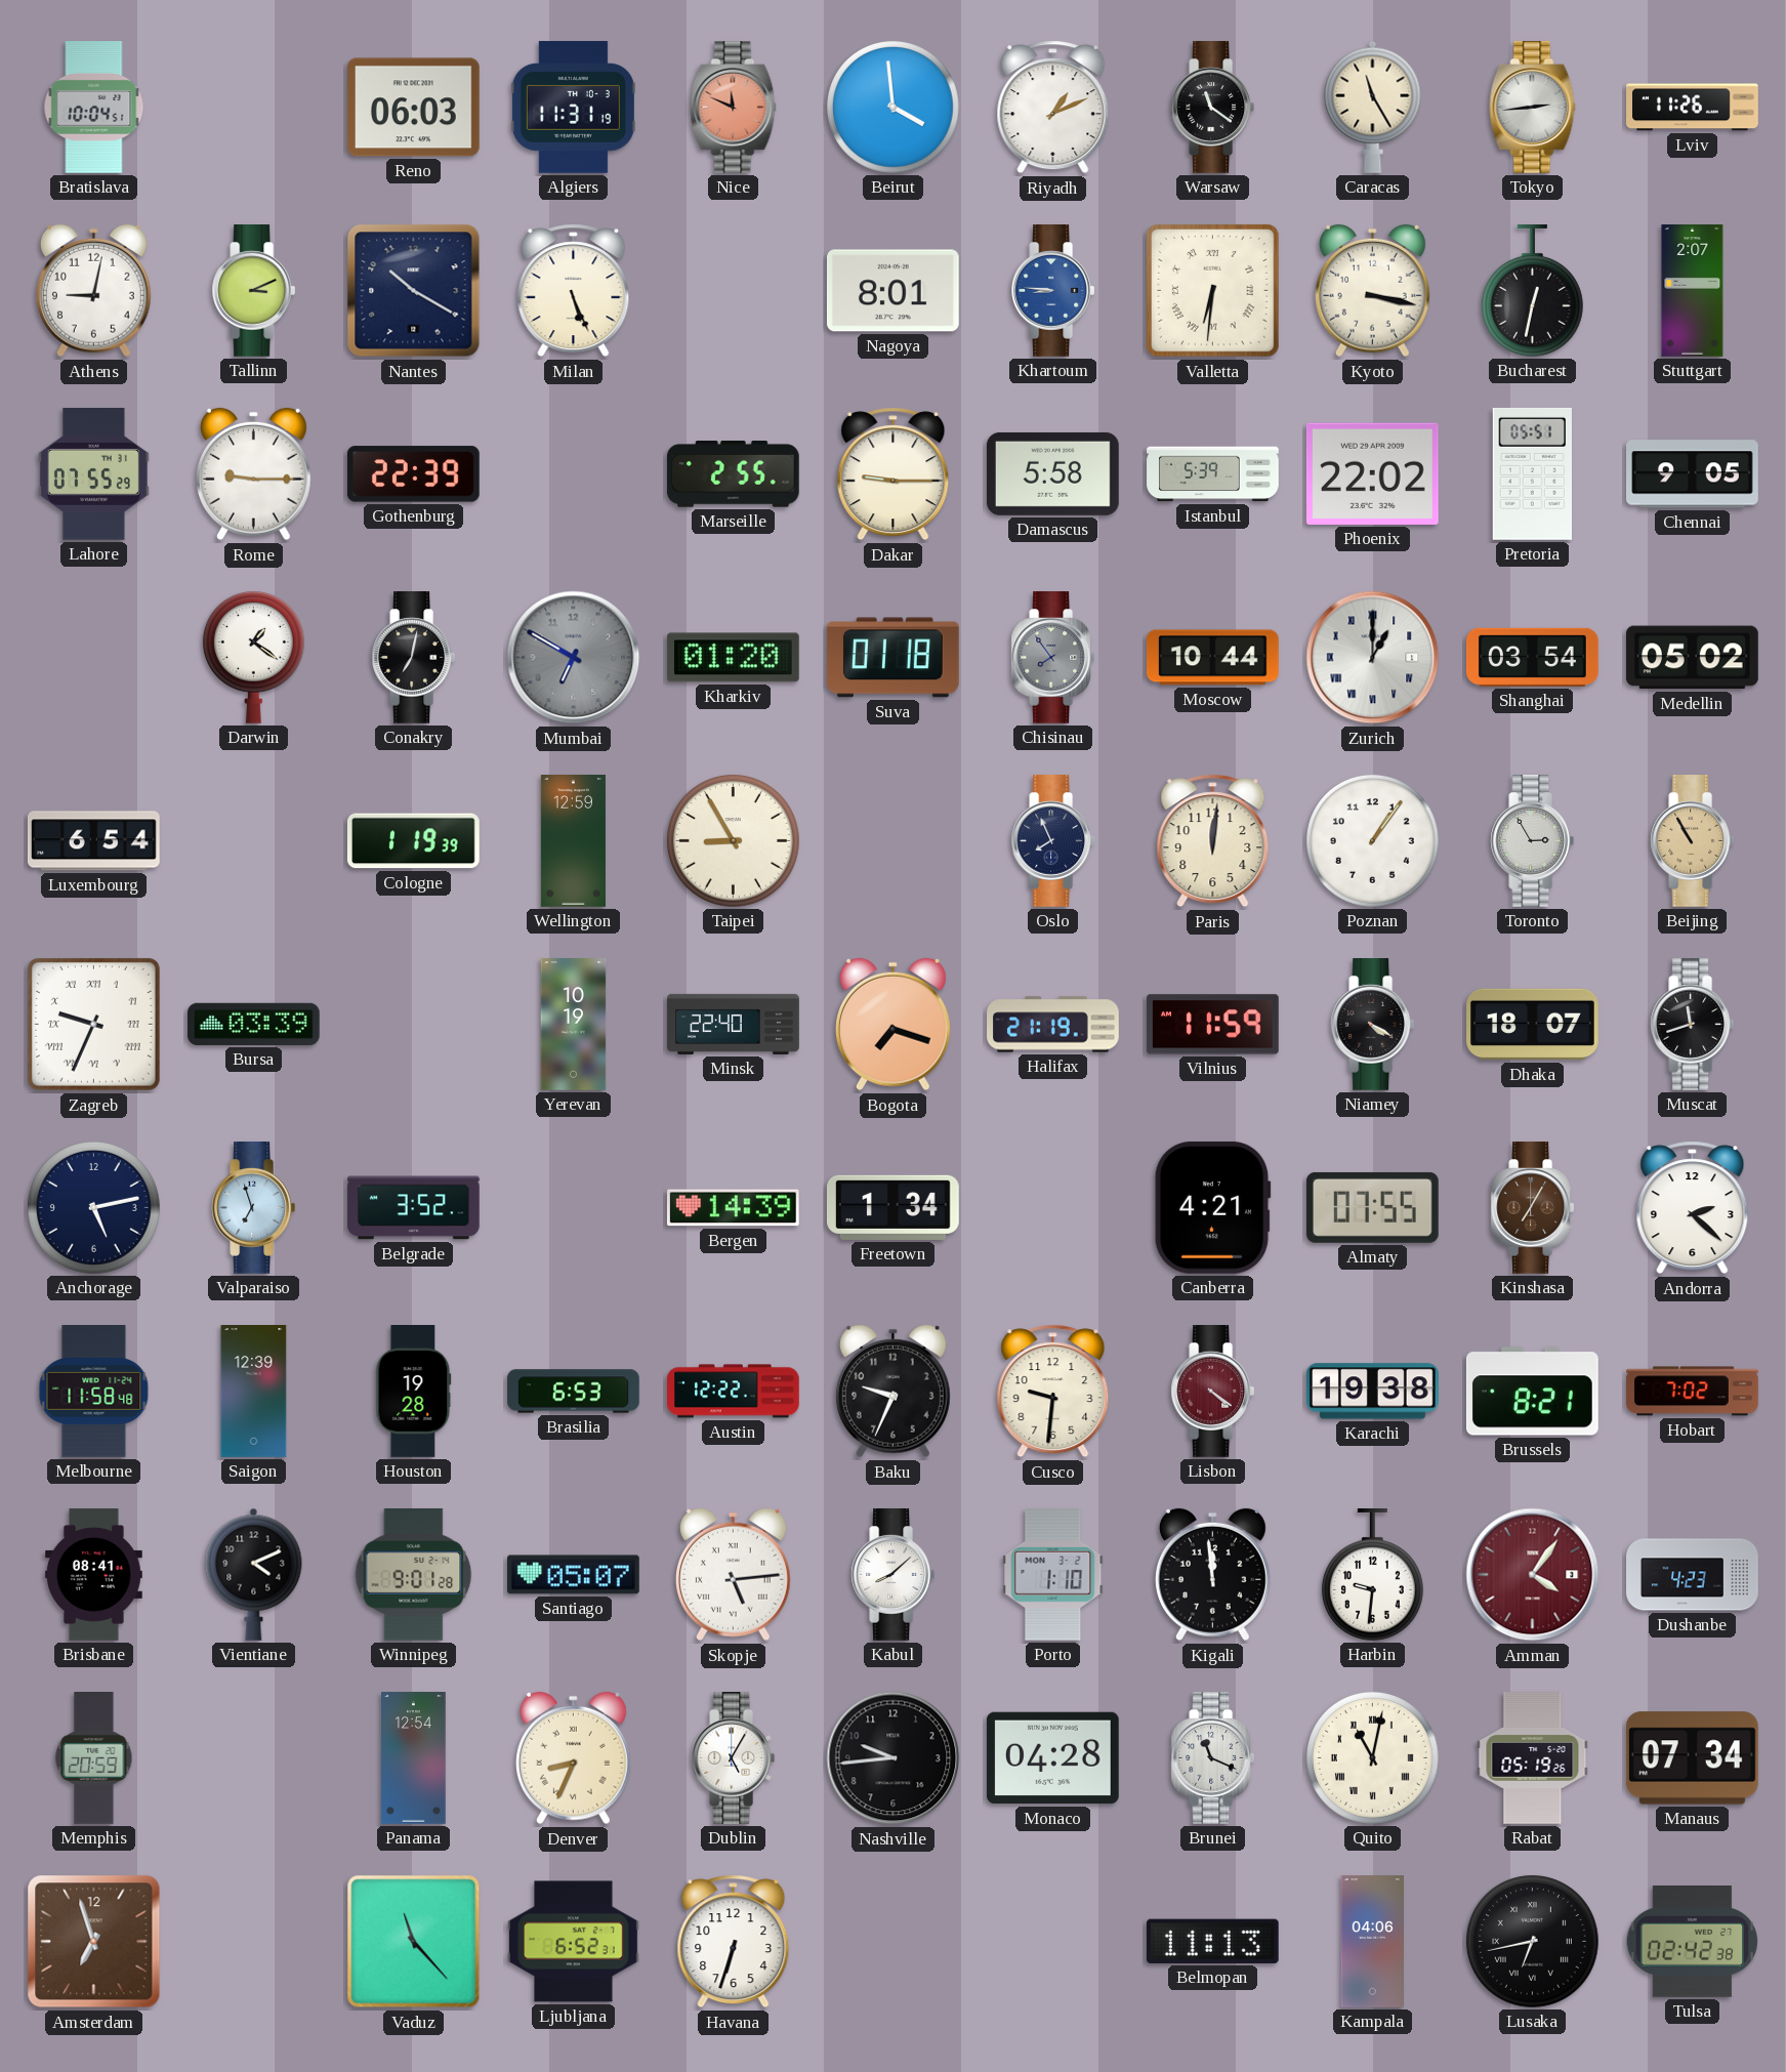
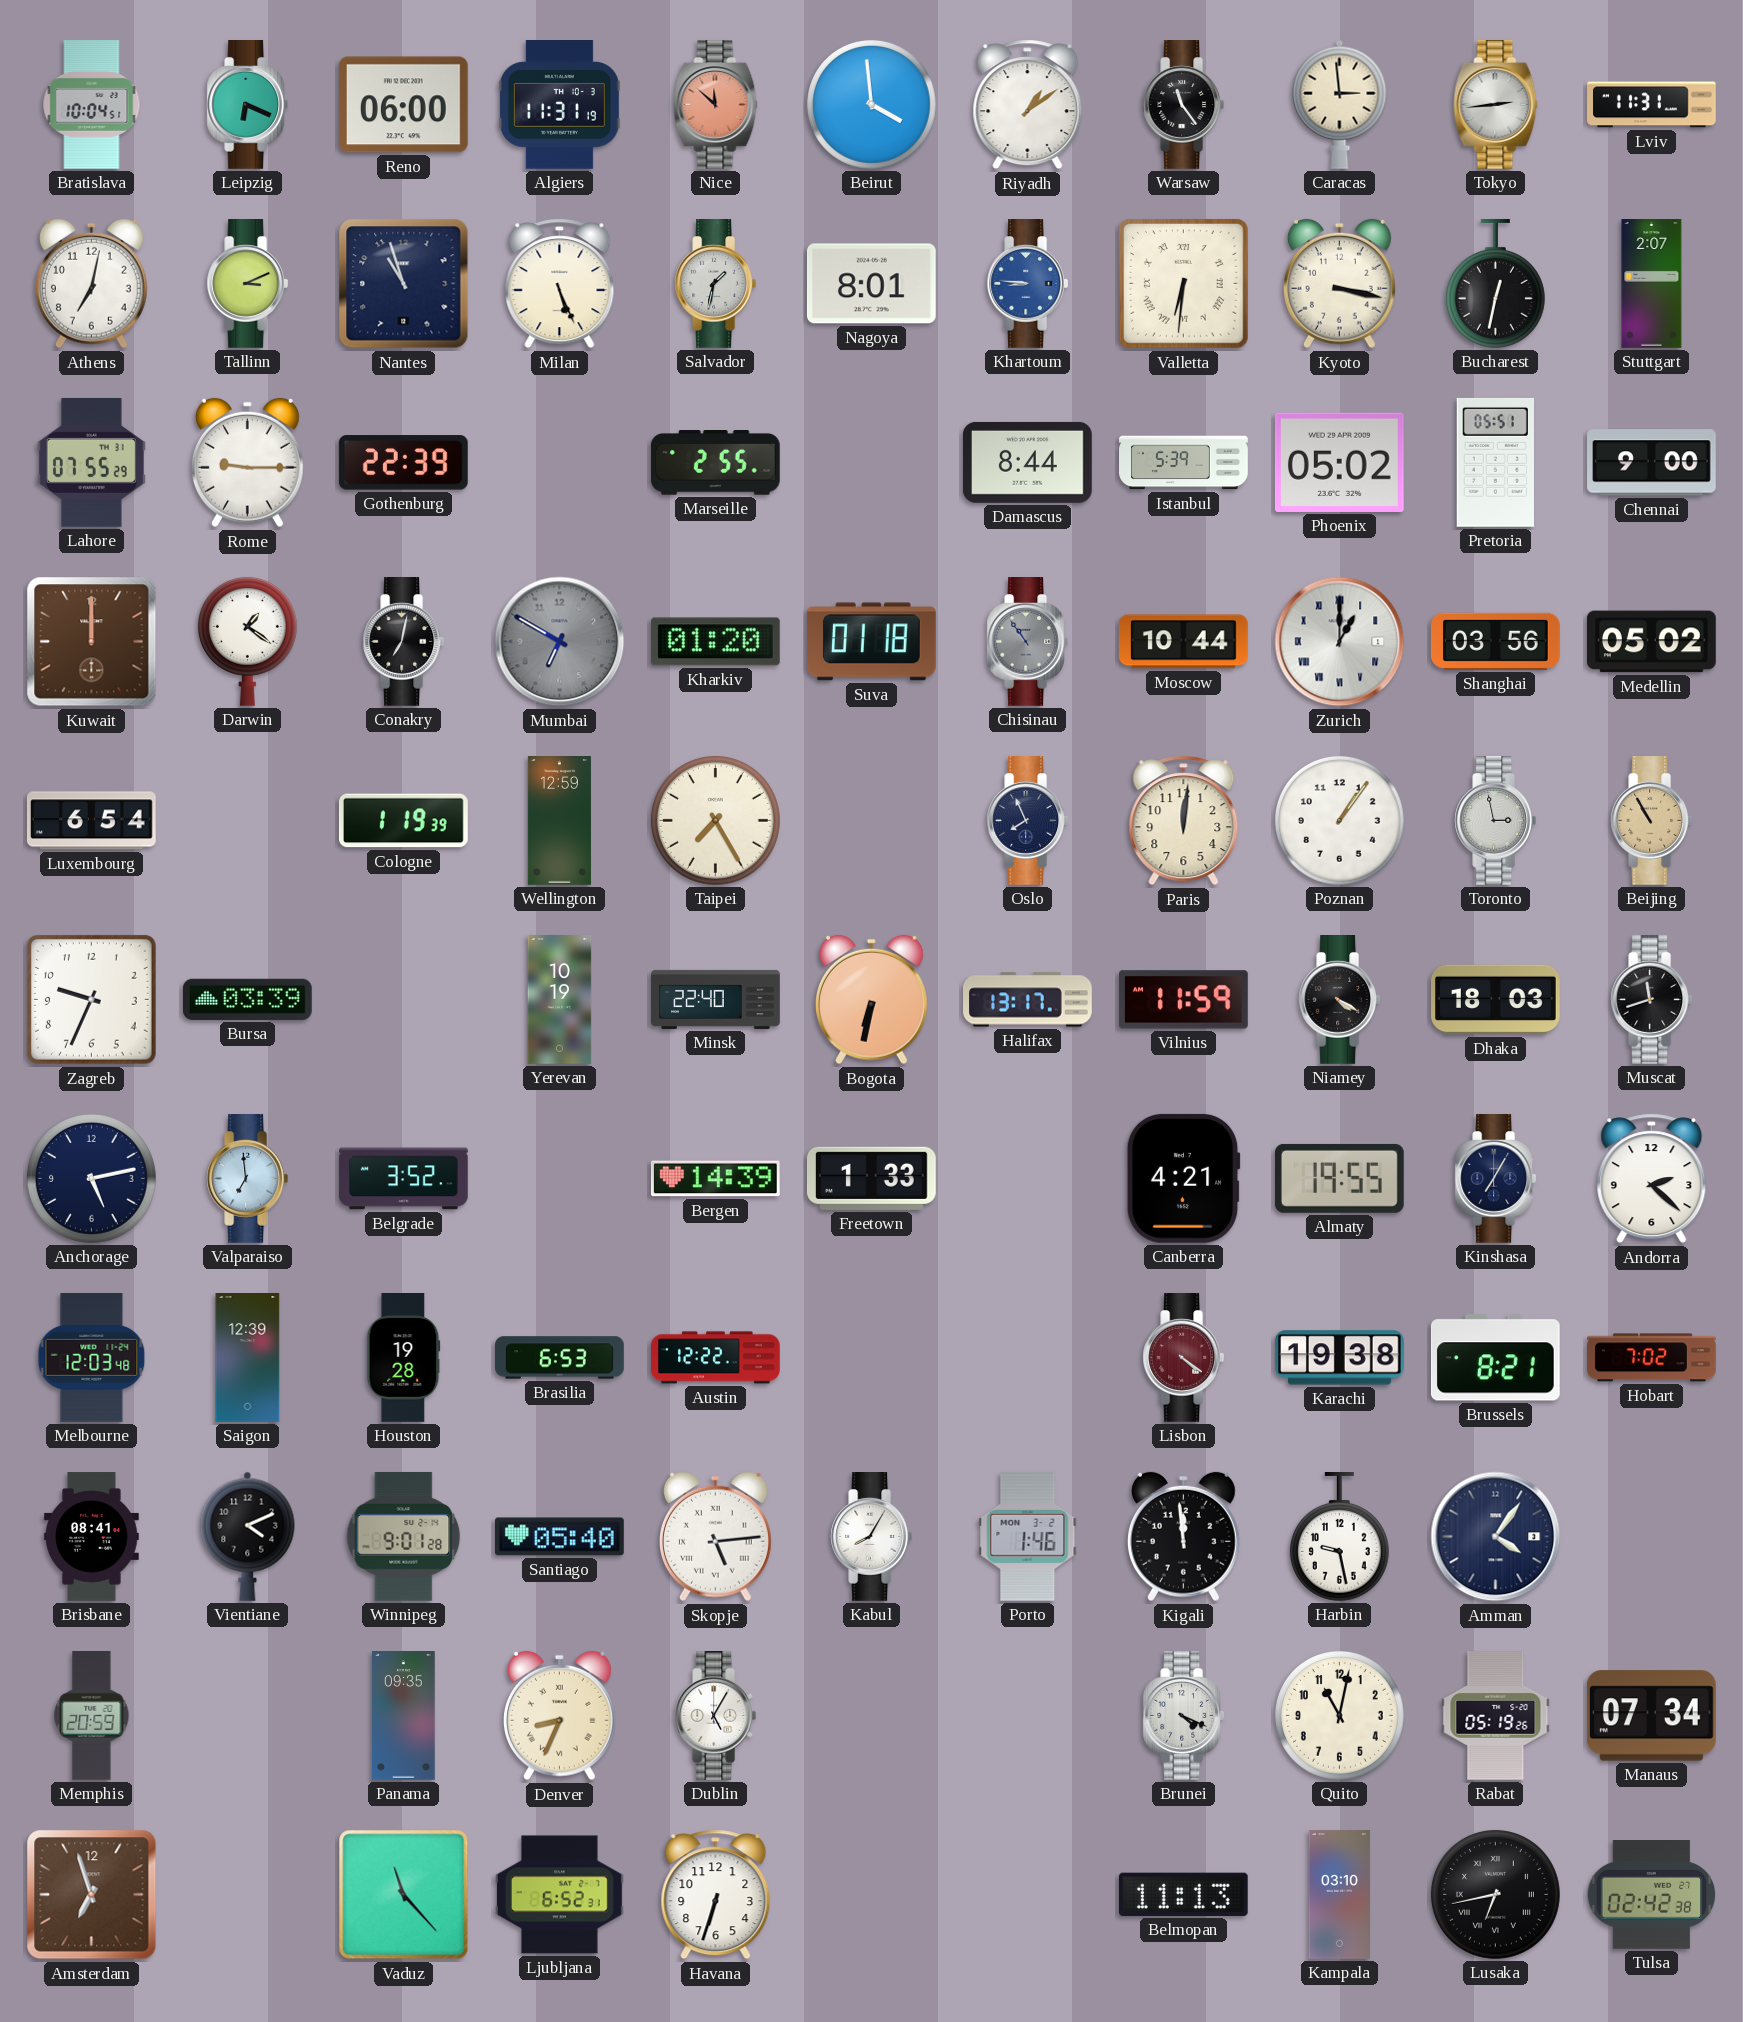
Leipzig: none -> 6:19
Reno: 06:03 -> 06:00
Nice: 11:49 -> 11:52
Riyadh: 1:11 -> 1:09
Warsaw: 11:21 -> 11:24
Caracas: 11:25 -> 2:59
Lviv: 11:26 -> 11:31
Athens: 9:02 -> 7:02
Nantes: 10:20 -> 10:57
Salvador: none -> 1:32
Dakar: 9:15 -> none
Damascus: 5:58 -> 8:44
Phoenix: 22:02 -> 05:02
Chennai: 9:05 -> 9:00
Kuwait: none -> 12:00
Chisinau: 7:54 -> 10:54
Shanghai: 03:54 -> 03:56
Taipei: 8:55 -> 7:25
Toronto: 2:55 -> 2:58
Zagreb numerals: Roman -> Arabic
Bogota: 7:18 -> 6:32
Halifax: 21:19 -> 13:17
Dhaka: 18:07 -> 18:03
Valparaiso: 6:57 -> 6:59
Freetown: 1:34 -> 1:33
Almaty: 07:55 -> 19:55
Kinshasa dial: brown -> navy
Melbourne: 11:58 -> 12:03
Baku: 9:34 -> none
Cusco: 9:31 -> none
Santiago: 05:07 -> 05:40
Kabul: 8:08 -> 8:05
Porto: 1:10 -> 1:46
Harbin: 9:31 -> 9:28
Amman dial: burgundy -> navy
Dushanbe: 4:23 -> none
Panama: 12:54 -> 09:35
Nashville: 9:44 -> none
Monaco: 04:28 -> none
Brunei: 11:19 -> 4:19
Quito numerals: Roman -> Arabic
Kampala: 04:06 -> 03:10
